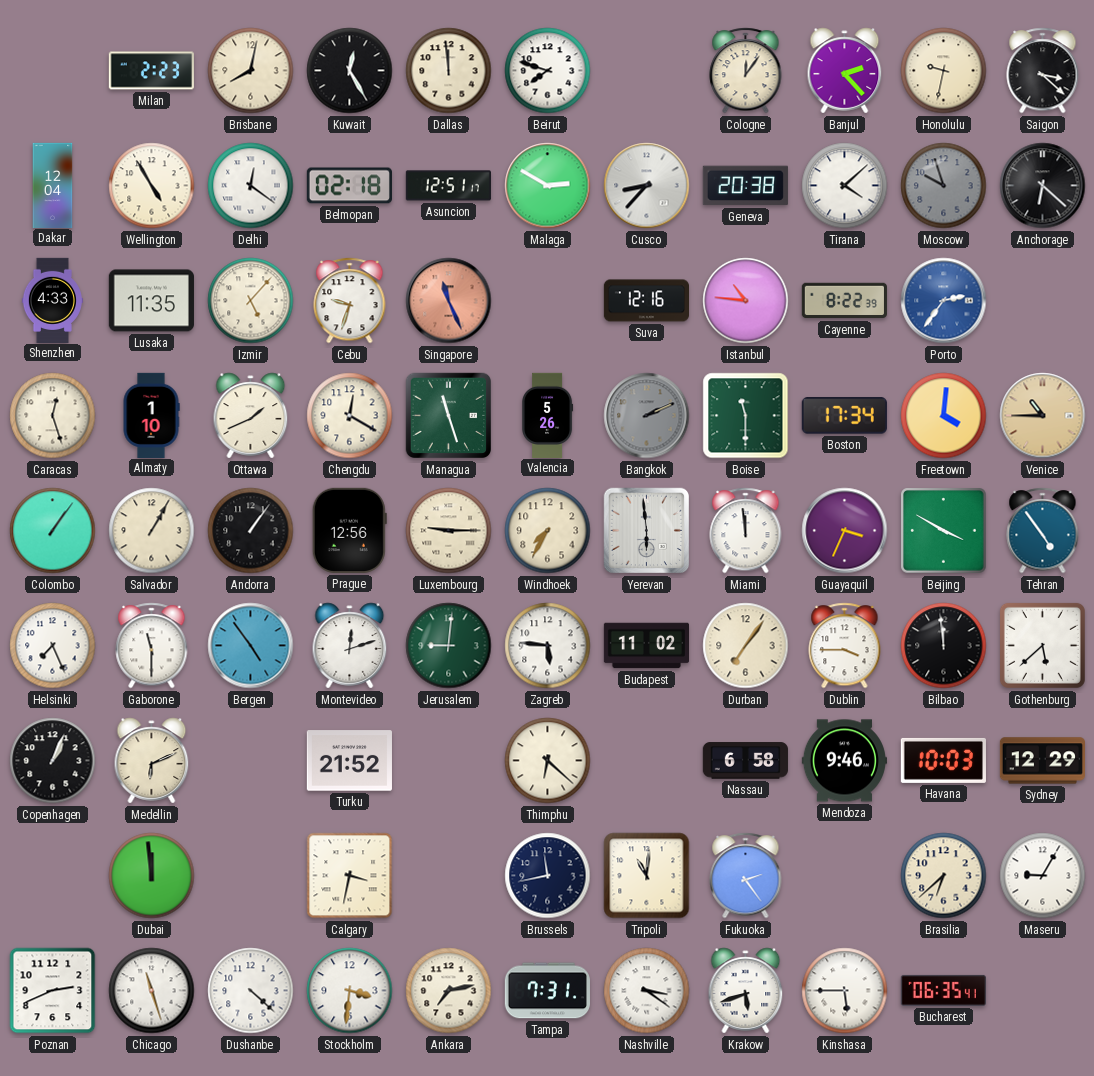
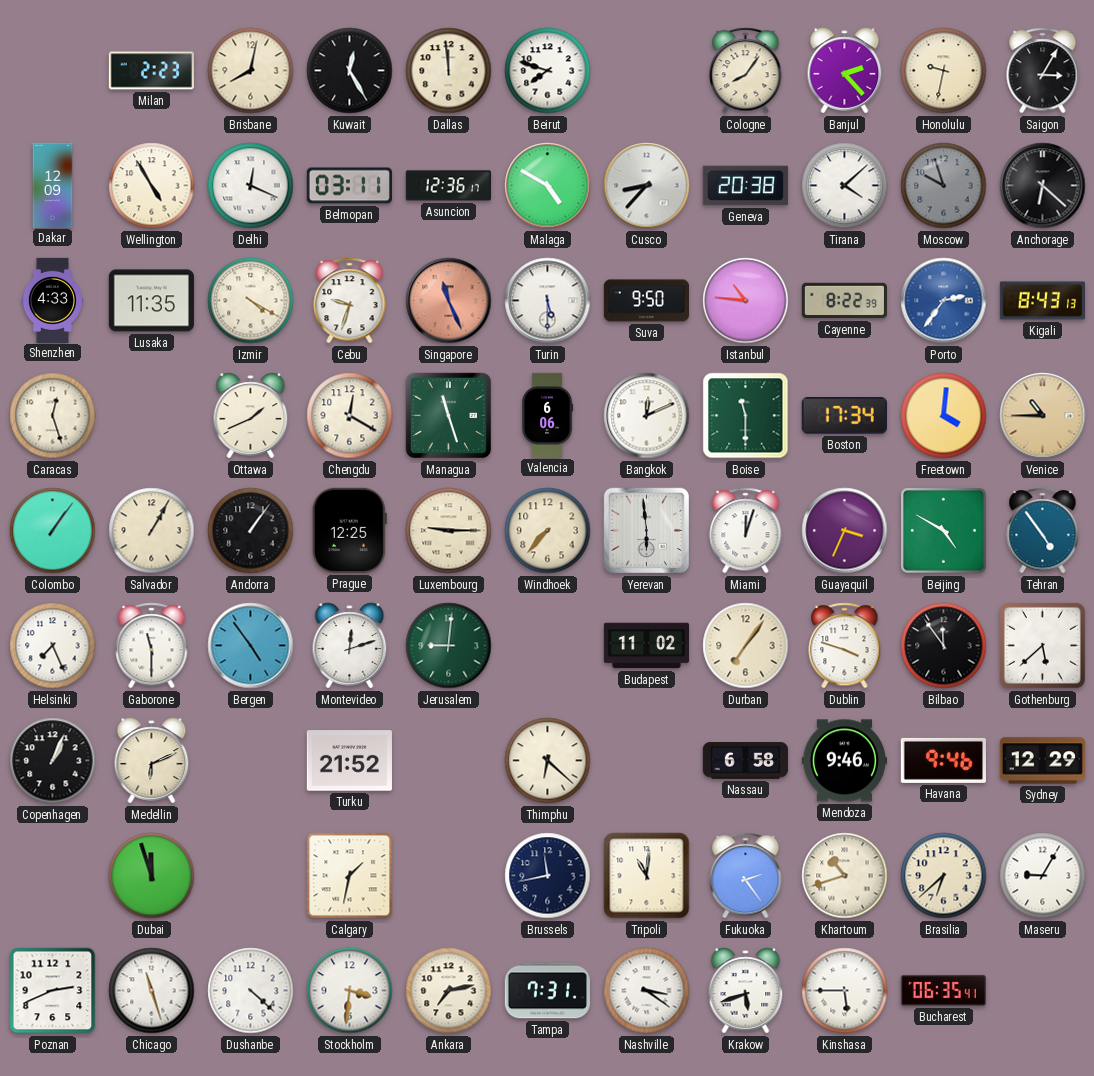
Cologne: 12:06 -> 8:06
Saigon: 3:22 -> 3:05
Dakar: 12:04 -> 12:09
Delhi: 12:21 -> 12:19
Belmopan: 02:18 -> 03:11
Asuncion: 12:51 -> 12:36
Malaga: 2:50 -> 4:50
Izmir: 5:07 -> 4:20
Turin: none -> 5:30
Suva: 12:16 -> 9:50
Kigali: none -> 8:43
Almaty: 1:10 -> none
Valencia: 5:26 -> 6:06
Bangkok: 2:11 -> 12:11
Bangkok dial: grey -> white
Prague: 12:56 -> 12:25
Windhoek: 7:35 -> 7:37
Miami: 11:59 -> 12:03
Beijing: 3:50 -> 4:50
Zagreb: 5:46 -> none
Dublin: 3:45 -> 3:48
Bilbao: 11:59 -> 11:54
Havana: 10:03 -> 9:46
Dubai: 11:59 -> 11:57
Calgary: 3:32 -> 1:32
Khartoum: none -> 10:42
